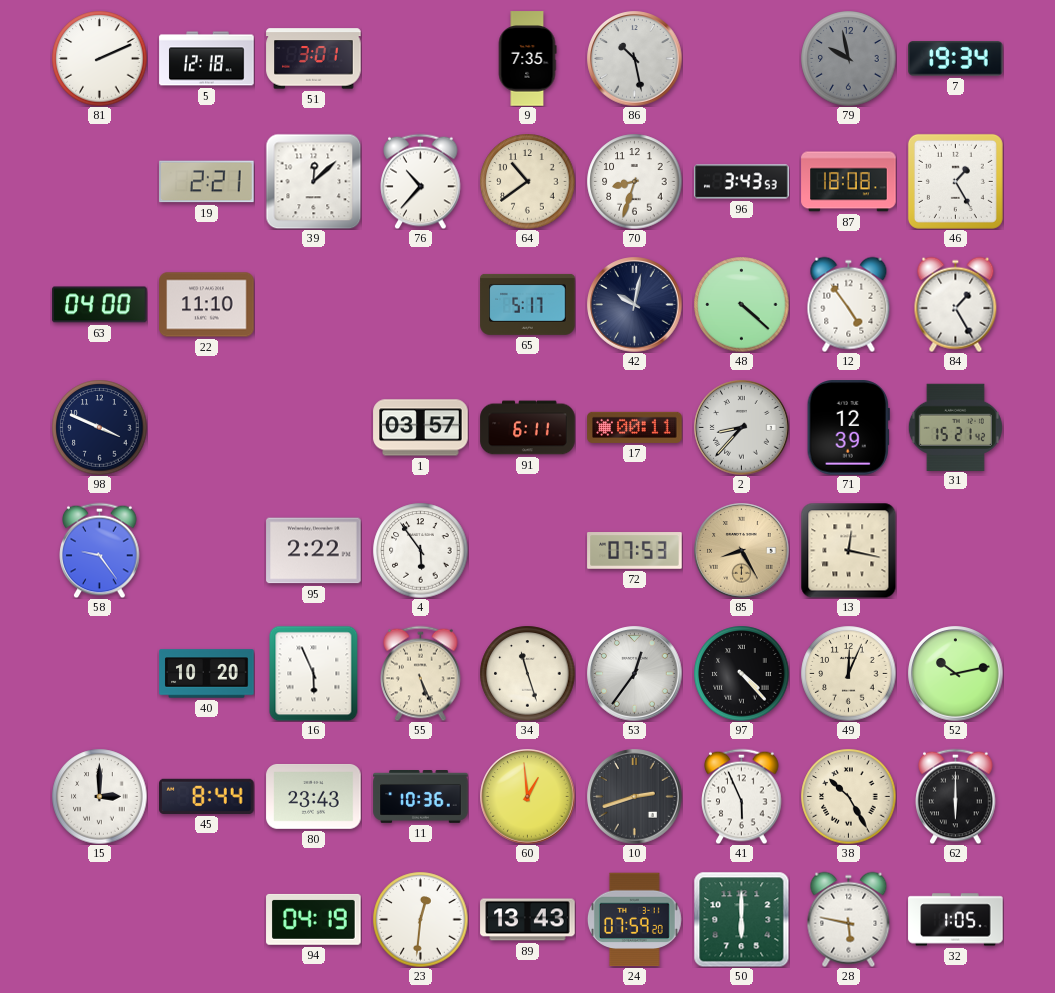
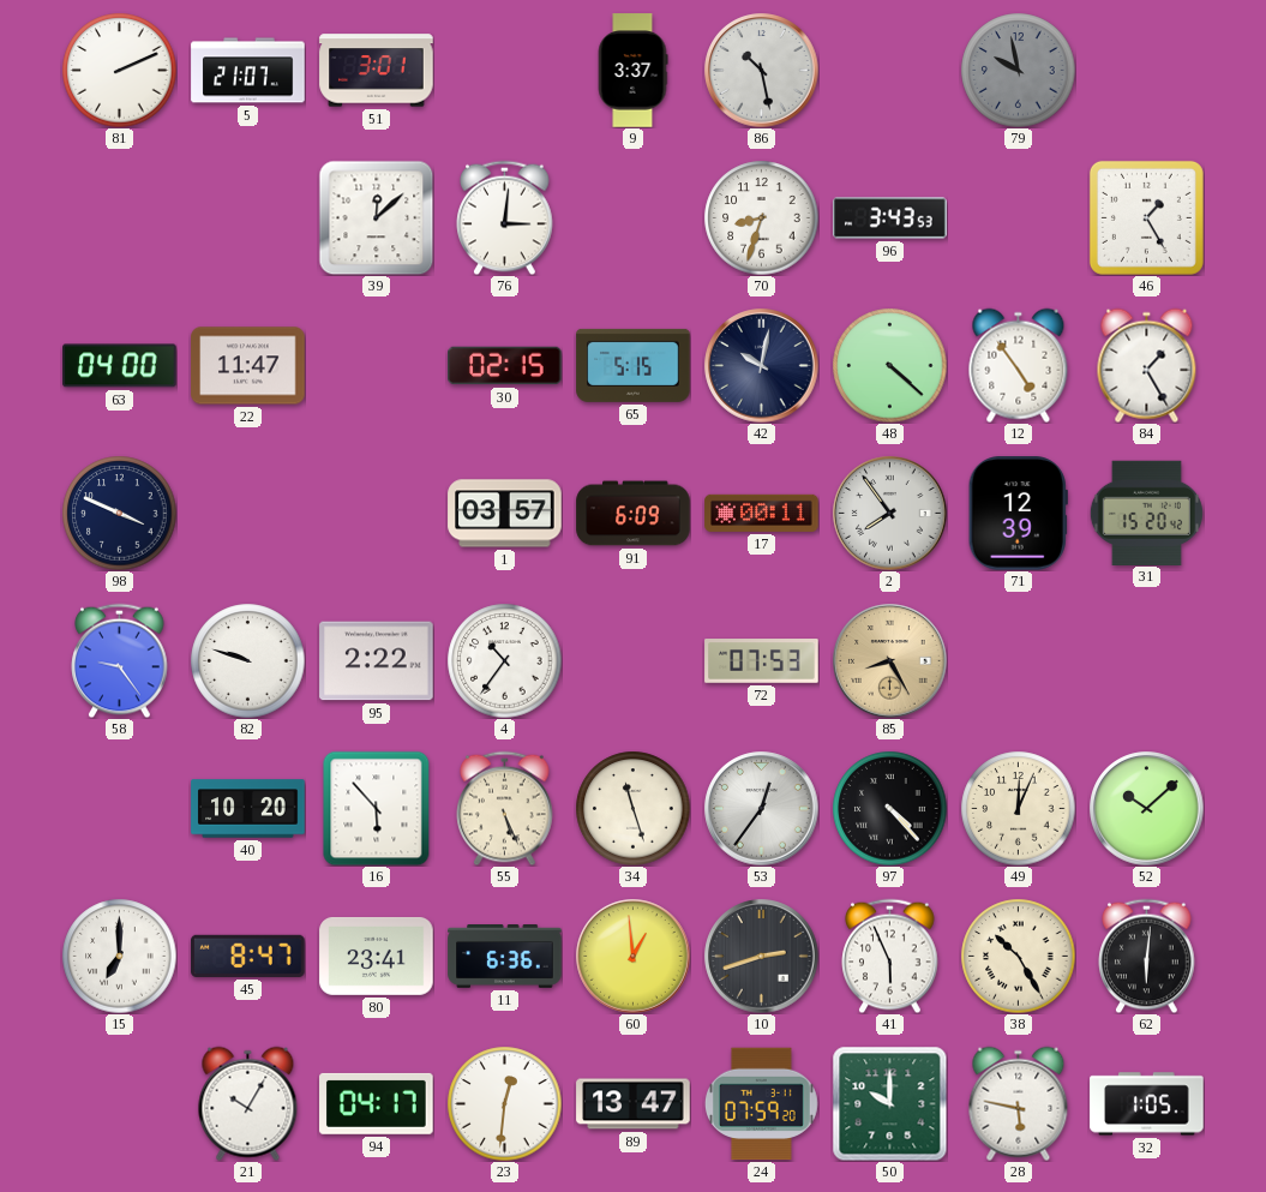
5: 12:18 -> 21:07
9: 7:35 -> 3:37
7: 19:34 -> none
19: 2:21 -> none
76: 10:37 -> 3:01
64: 10:39 -> none
87: 18:08 -> none
22: 11:10 -> 11:47
30: none -> 02:15
65: 5:17 -> 5:15
91: 6:11 -> 6:09
2: 8:37 -> 7:54
31: 15:21 -> 15:20
82: none -> 9:48
4: 5:54 -> 10:36
13: 12:17 -> none
16: 5:56 -> 5:53
52: 10:13 -> 10:08
15: 3:00 -> 7:00
45: 8:44 -> 8:47
80: 23:43 -> 23:41
11: 10:36 -> 6:36
62: 6:00 -> 6:01
21: none -> 10:05
94: 04:19 -> 04:17
89: 13:43 -> 13:47
50: 6:00 -> 10:00
